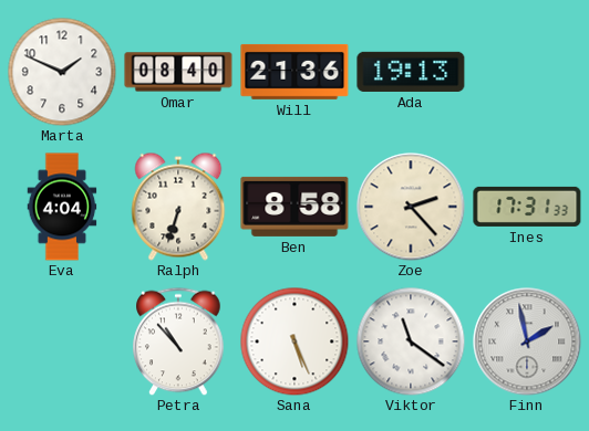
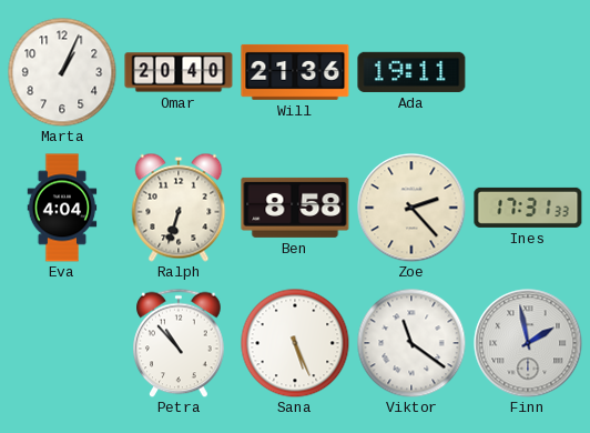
Marta: 1:49 -> 1:04
Omar: 08:40 -> 20:40
Ada: 19:13 -> 19:11
